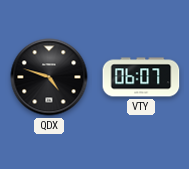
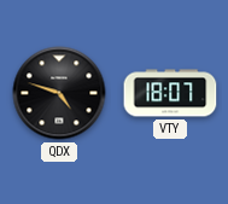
VTY: 06:07 -> 18:07
